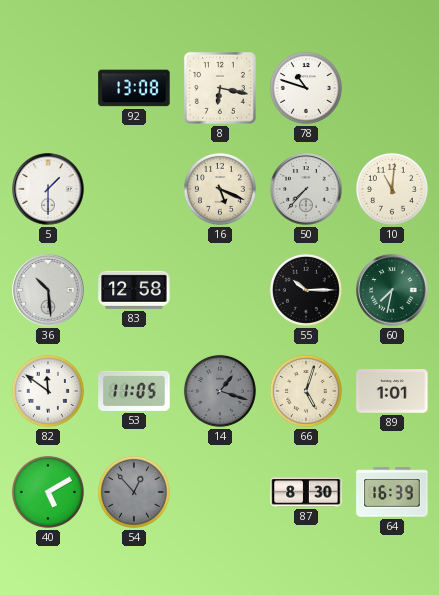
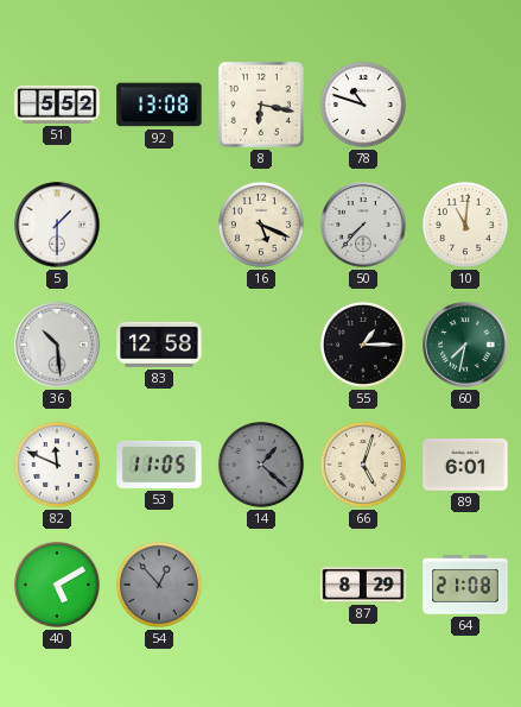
51: none -> 5:52
55: 10:15 -> 1:15
82: 11:51 -> 11:49
14: 1:18 -> 1:22
89: 1:01 -> 6:01
87: 8:30 -> 8:29
64: 16:39 -> 21:08
